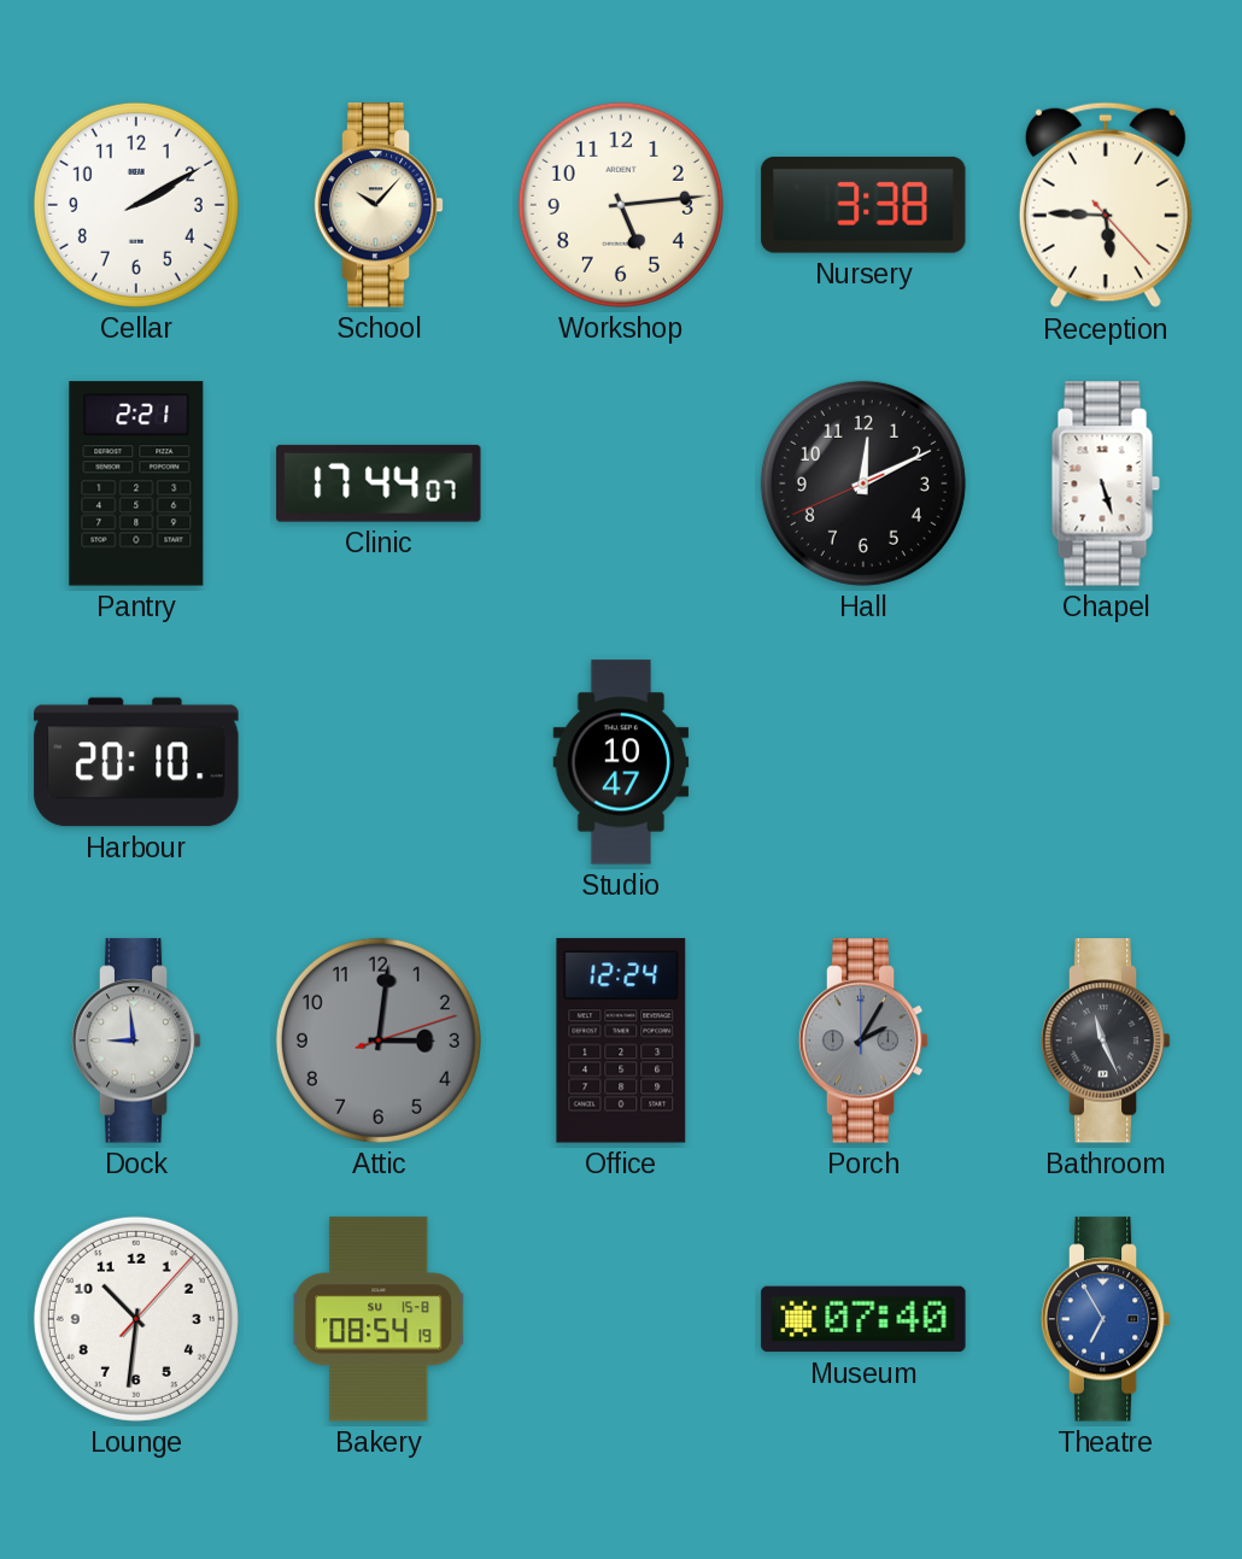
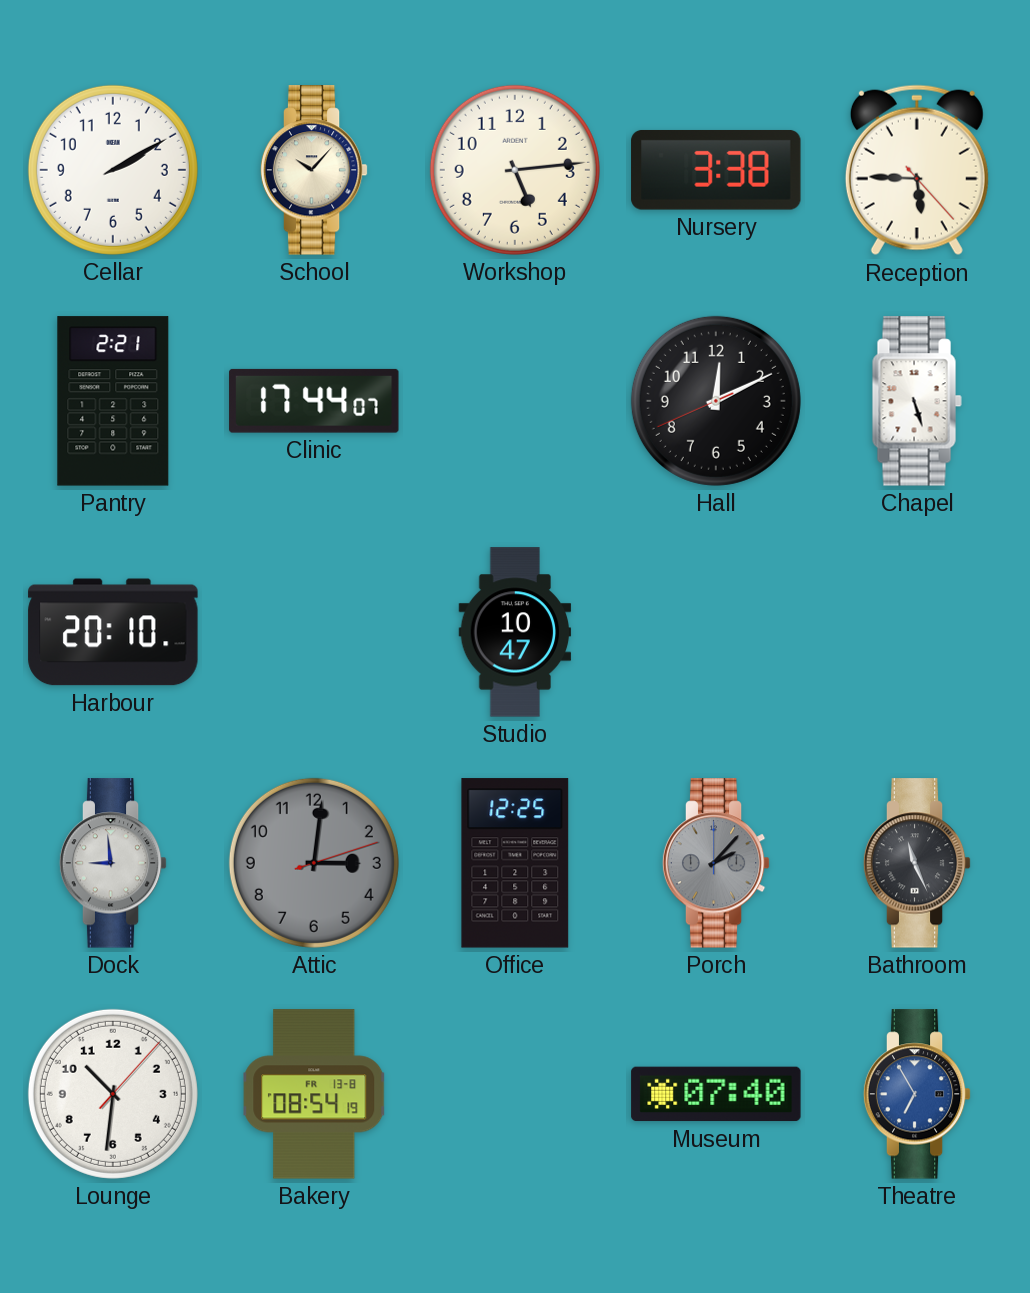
Office: 12:24 -> 12:25
Porch: 2:05 -> 2:07
Bakery date: SU 15-8 -> FR 13-8
